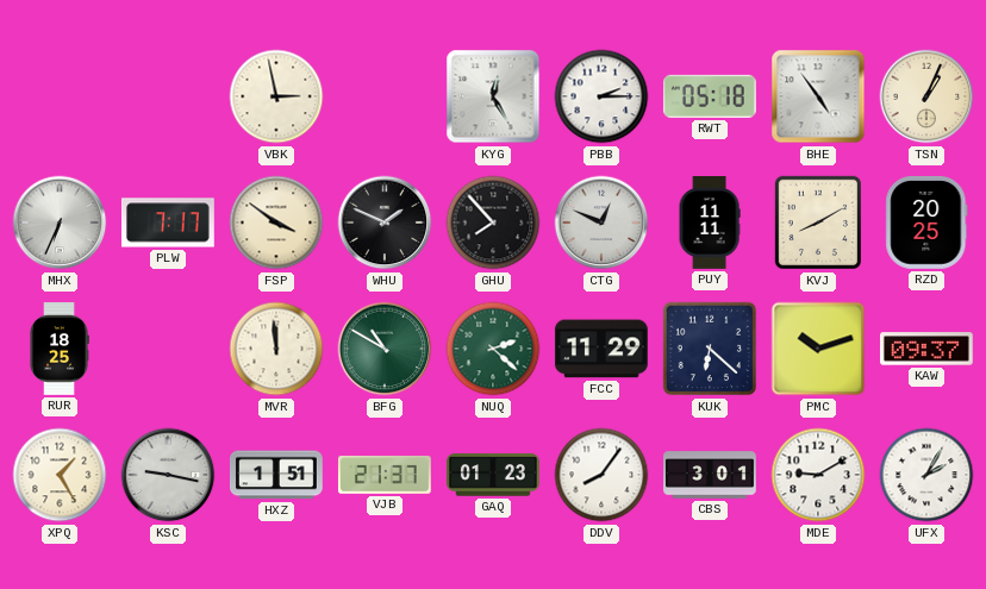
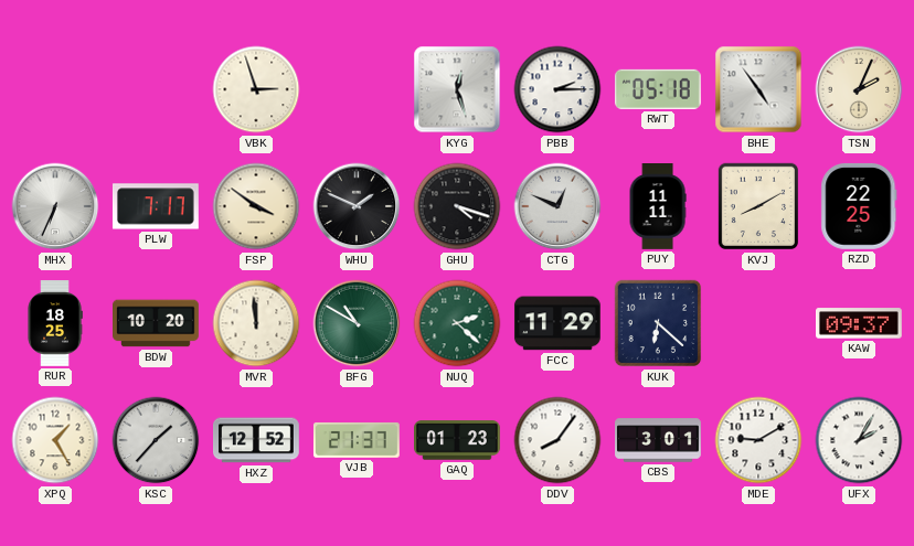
VBK: 2:58 -> 2:57
KYG: 12:25 -> 12:27
TSN: 1:04 -> 2:04
GHU: 7:53 -> 4:18
RZD: 20:25 -> 22:25
BDW: none -> 10:20
PMC: 10:12 -> none
KSC: 9:17 -> 1:37
HXZ: 1:51 -> 12:52
